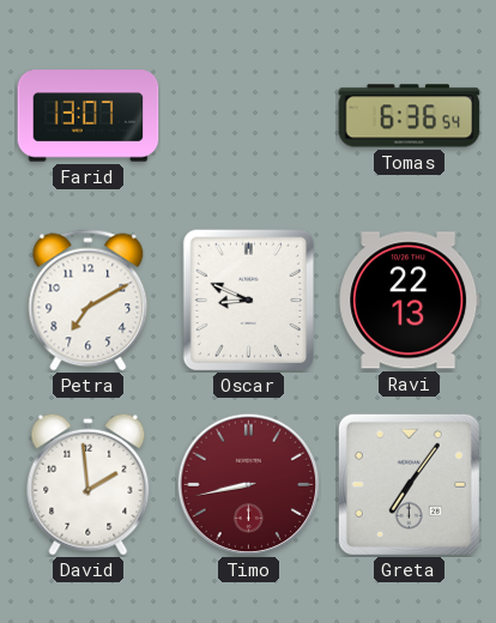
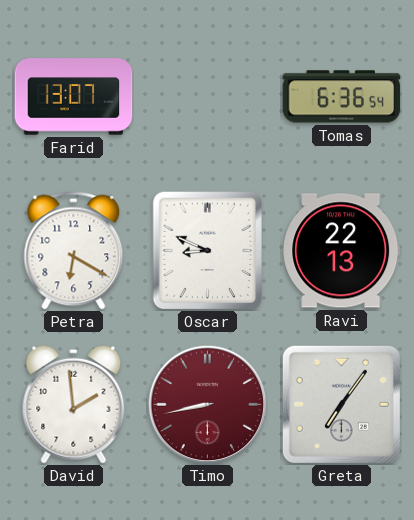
Petra: 7:10 -> 6:20
